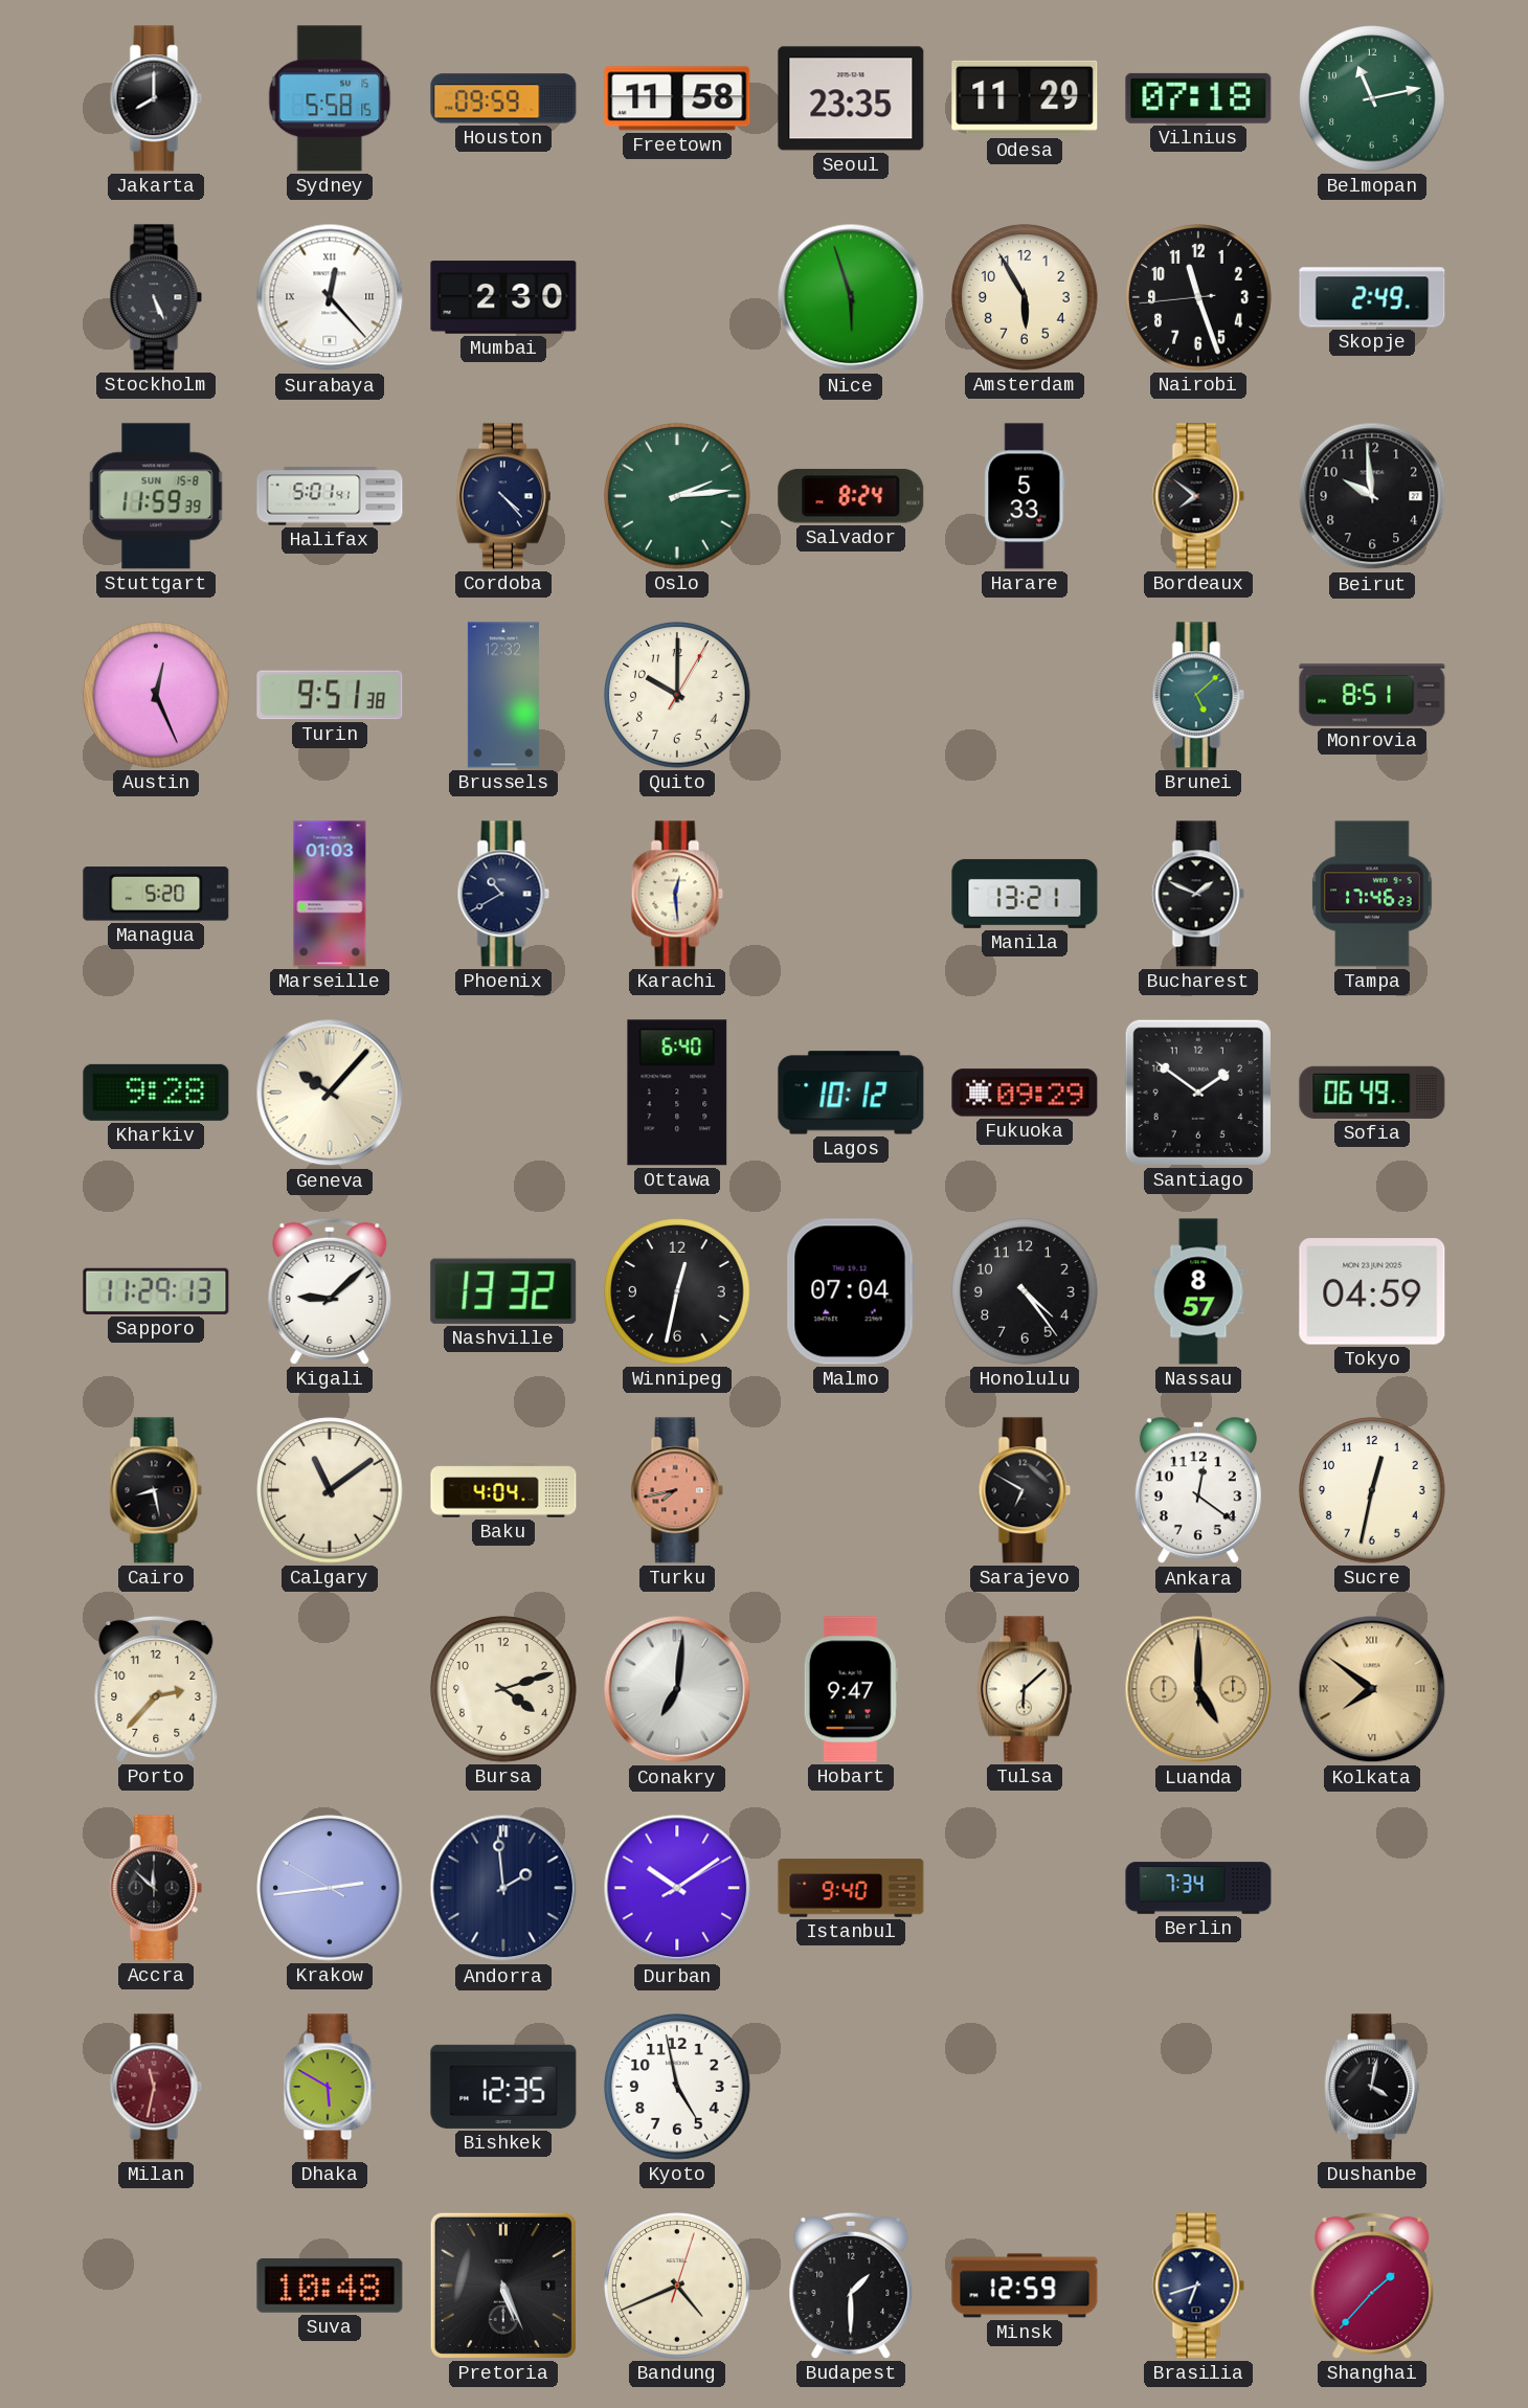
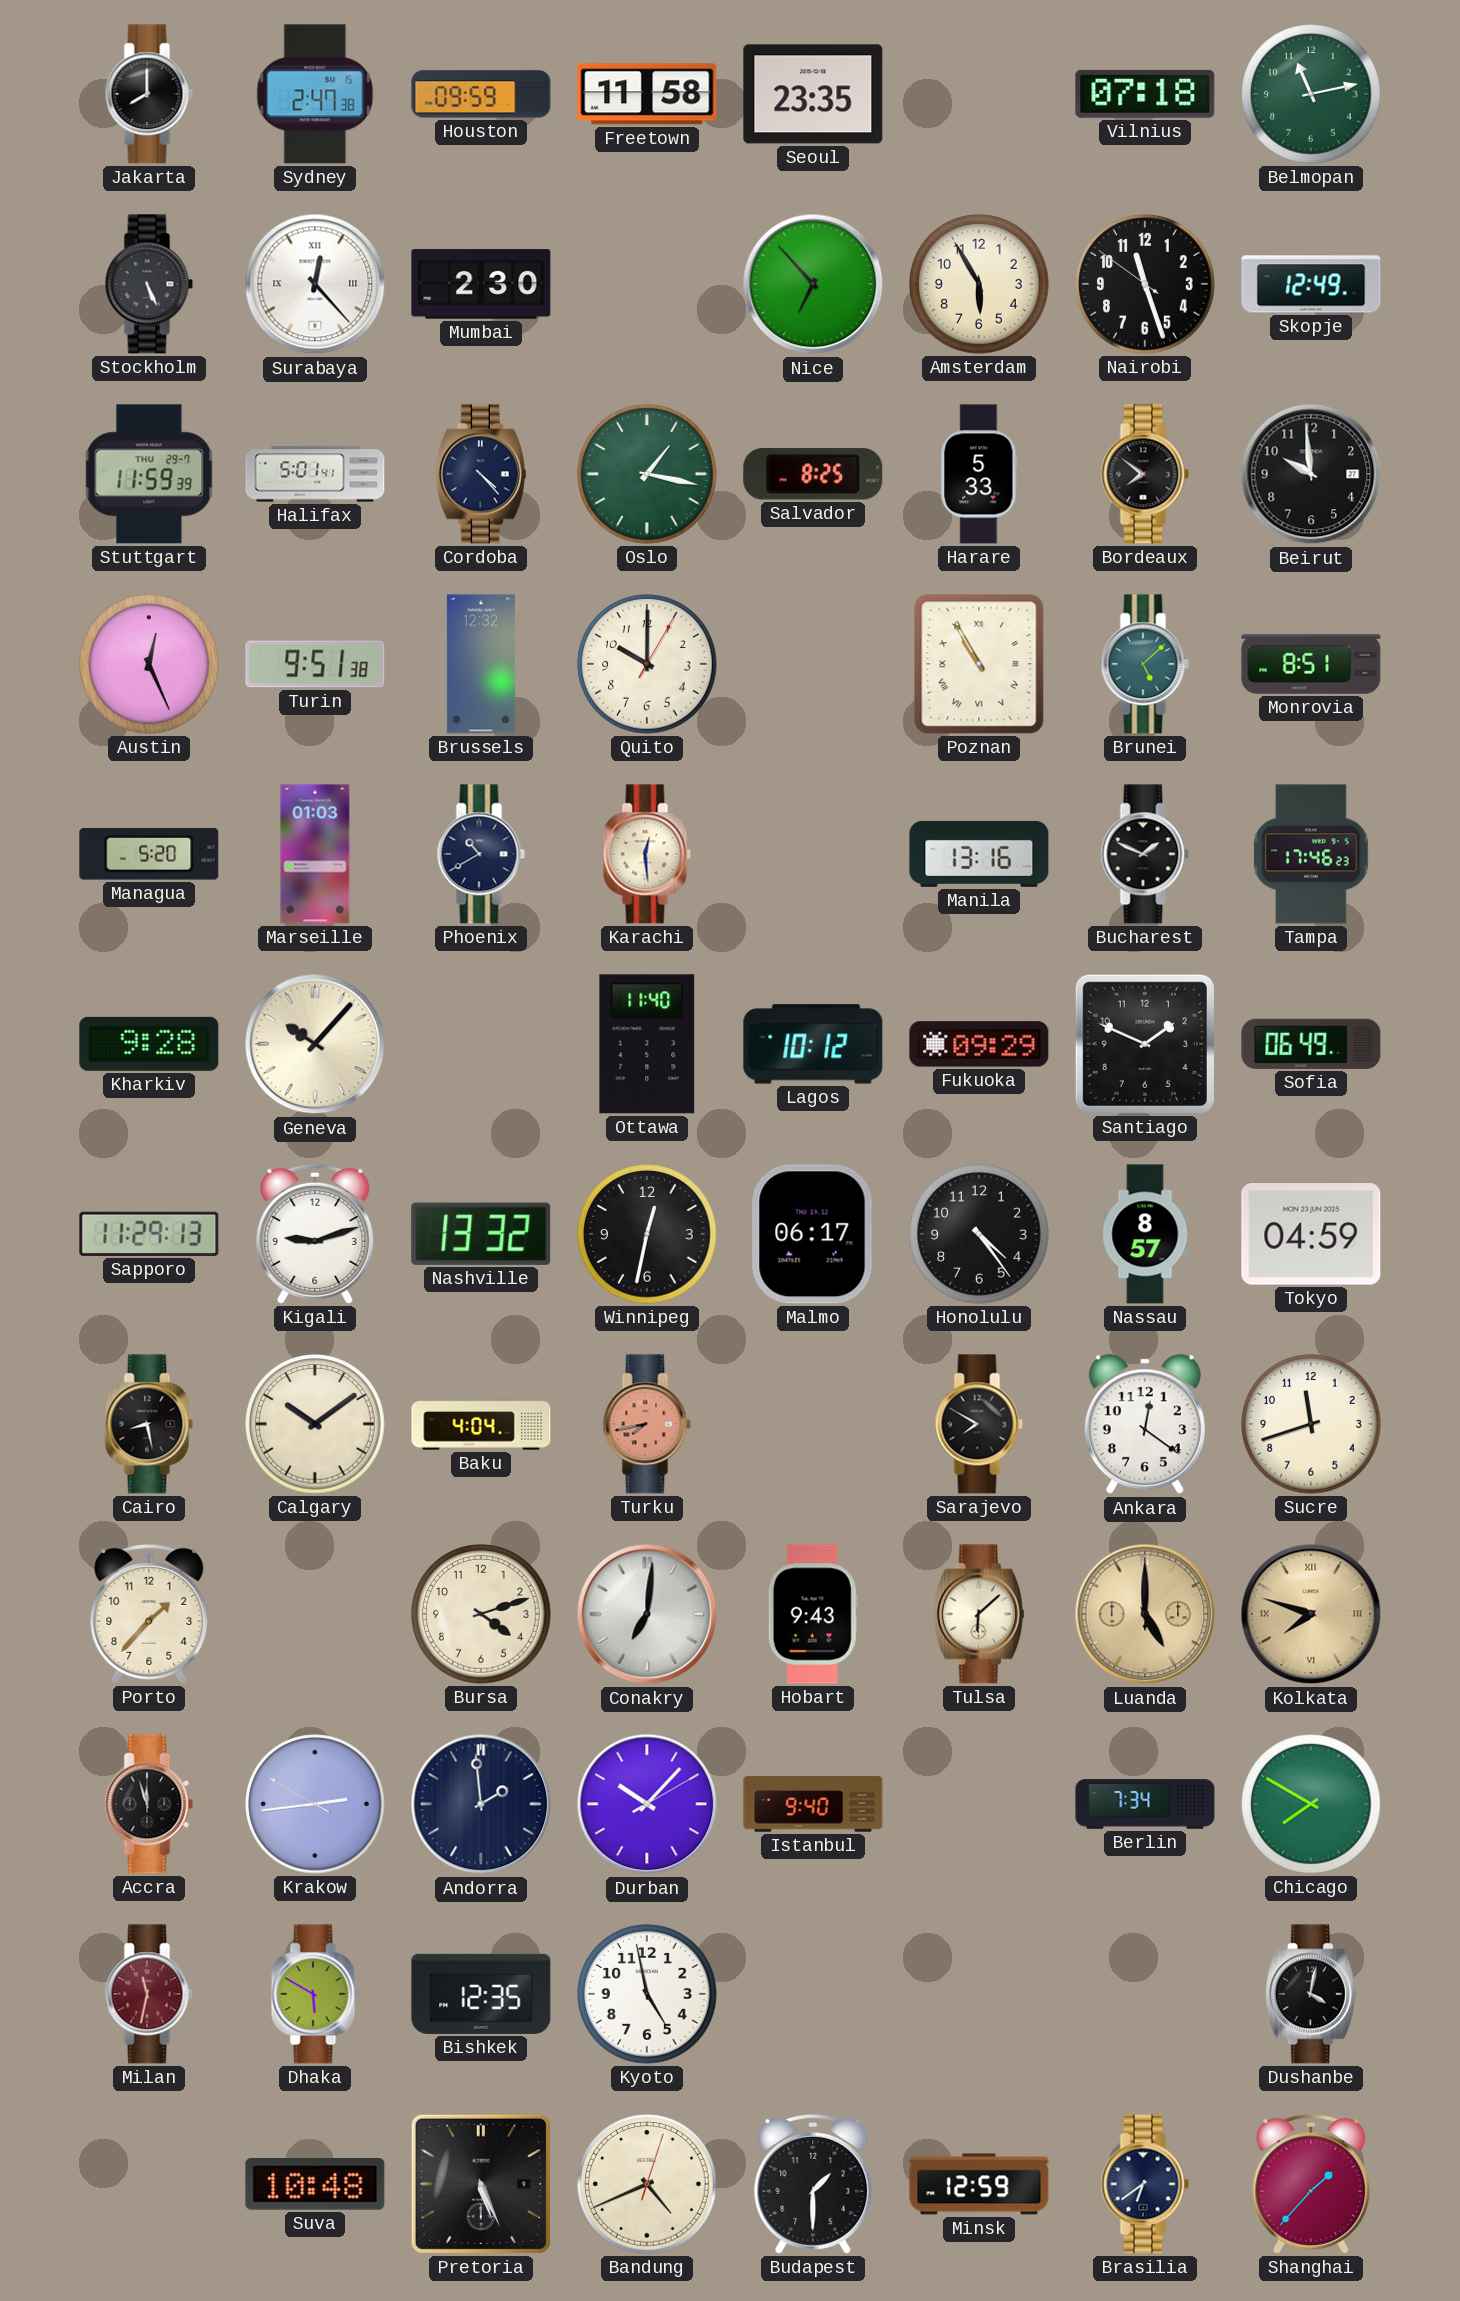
Sydney: 5:58 -> 2:47
Odesa: 11:29 -> none
Nice: 5:57 -> 6:53
Nairobi: 11:26:44 -> 11:26:51
Skopje: 2:49 -> 12:49
Stuttgart date: SUN 15-8 -> THU 29-7
Oslo: 2:14 -> 1:17
Salvador: 8:24 -> 8:25
Poznan: none -> 10:55
Manila: 13:21 -> 13:16
Ottawa: 6:40 -> 11:40
Santiago: 1:51 -> 1:49
Kigali: 9:08 -> 9:12
Malmo: 07:04 -> 06:17
Calgary: 11:09 -> 10:09
Sarajevo: 6:50 -> 7:50
Sucre: 12:32 -> 11:42
Porto: 2:37 -> 1:37
Hobart: 9:47 -> 9:43
Kolkata: 7:51 -> 7:48
Accra: 11:52 -> 11:57
Durban: 10:09 -> 10:07
Chicago: none -> 7:50
Brasilia: 6:42 -> 6:39
